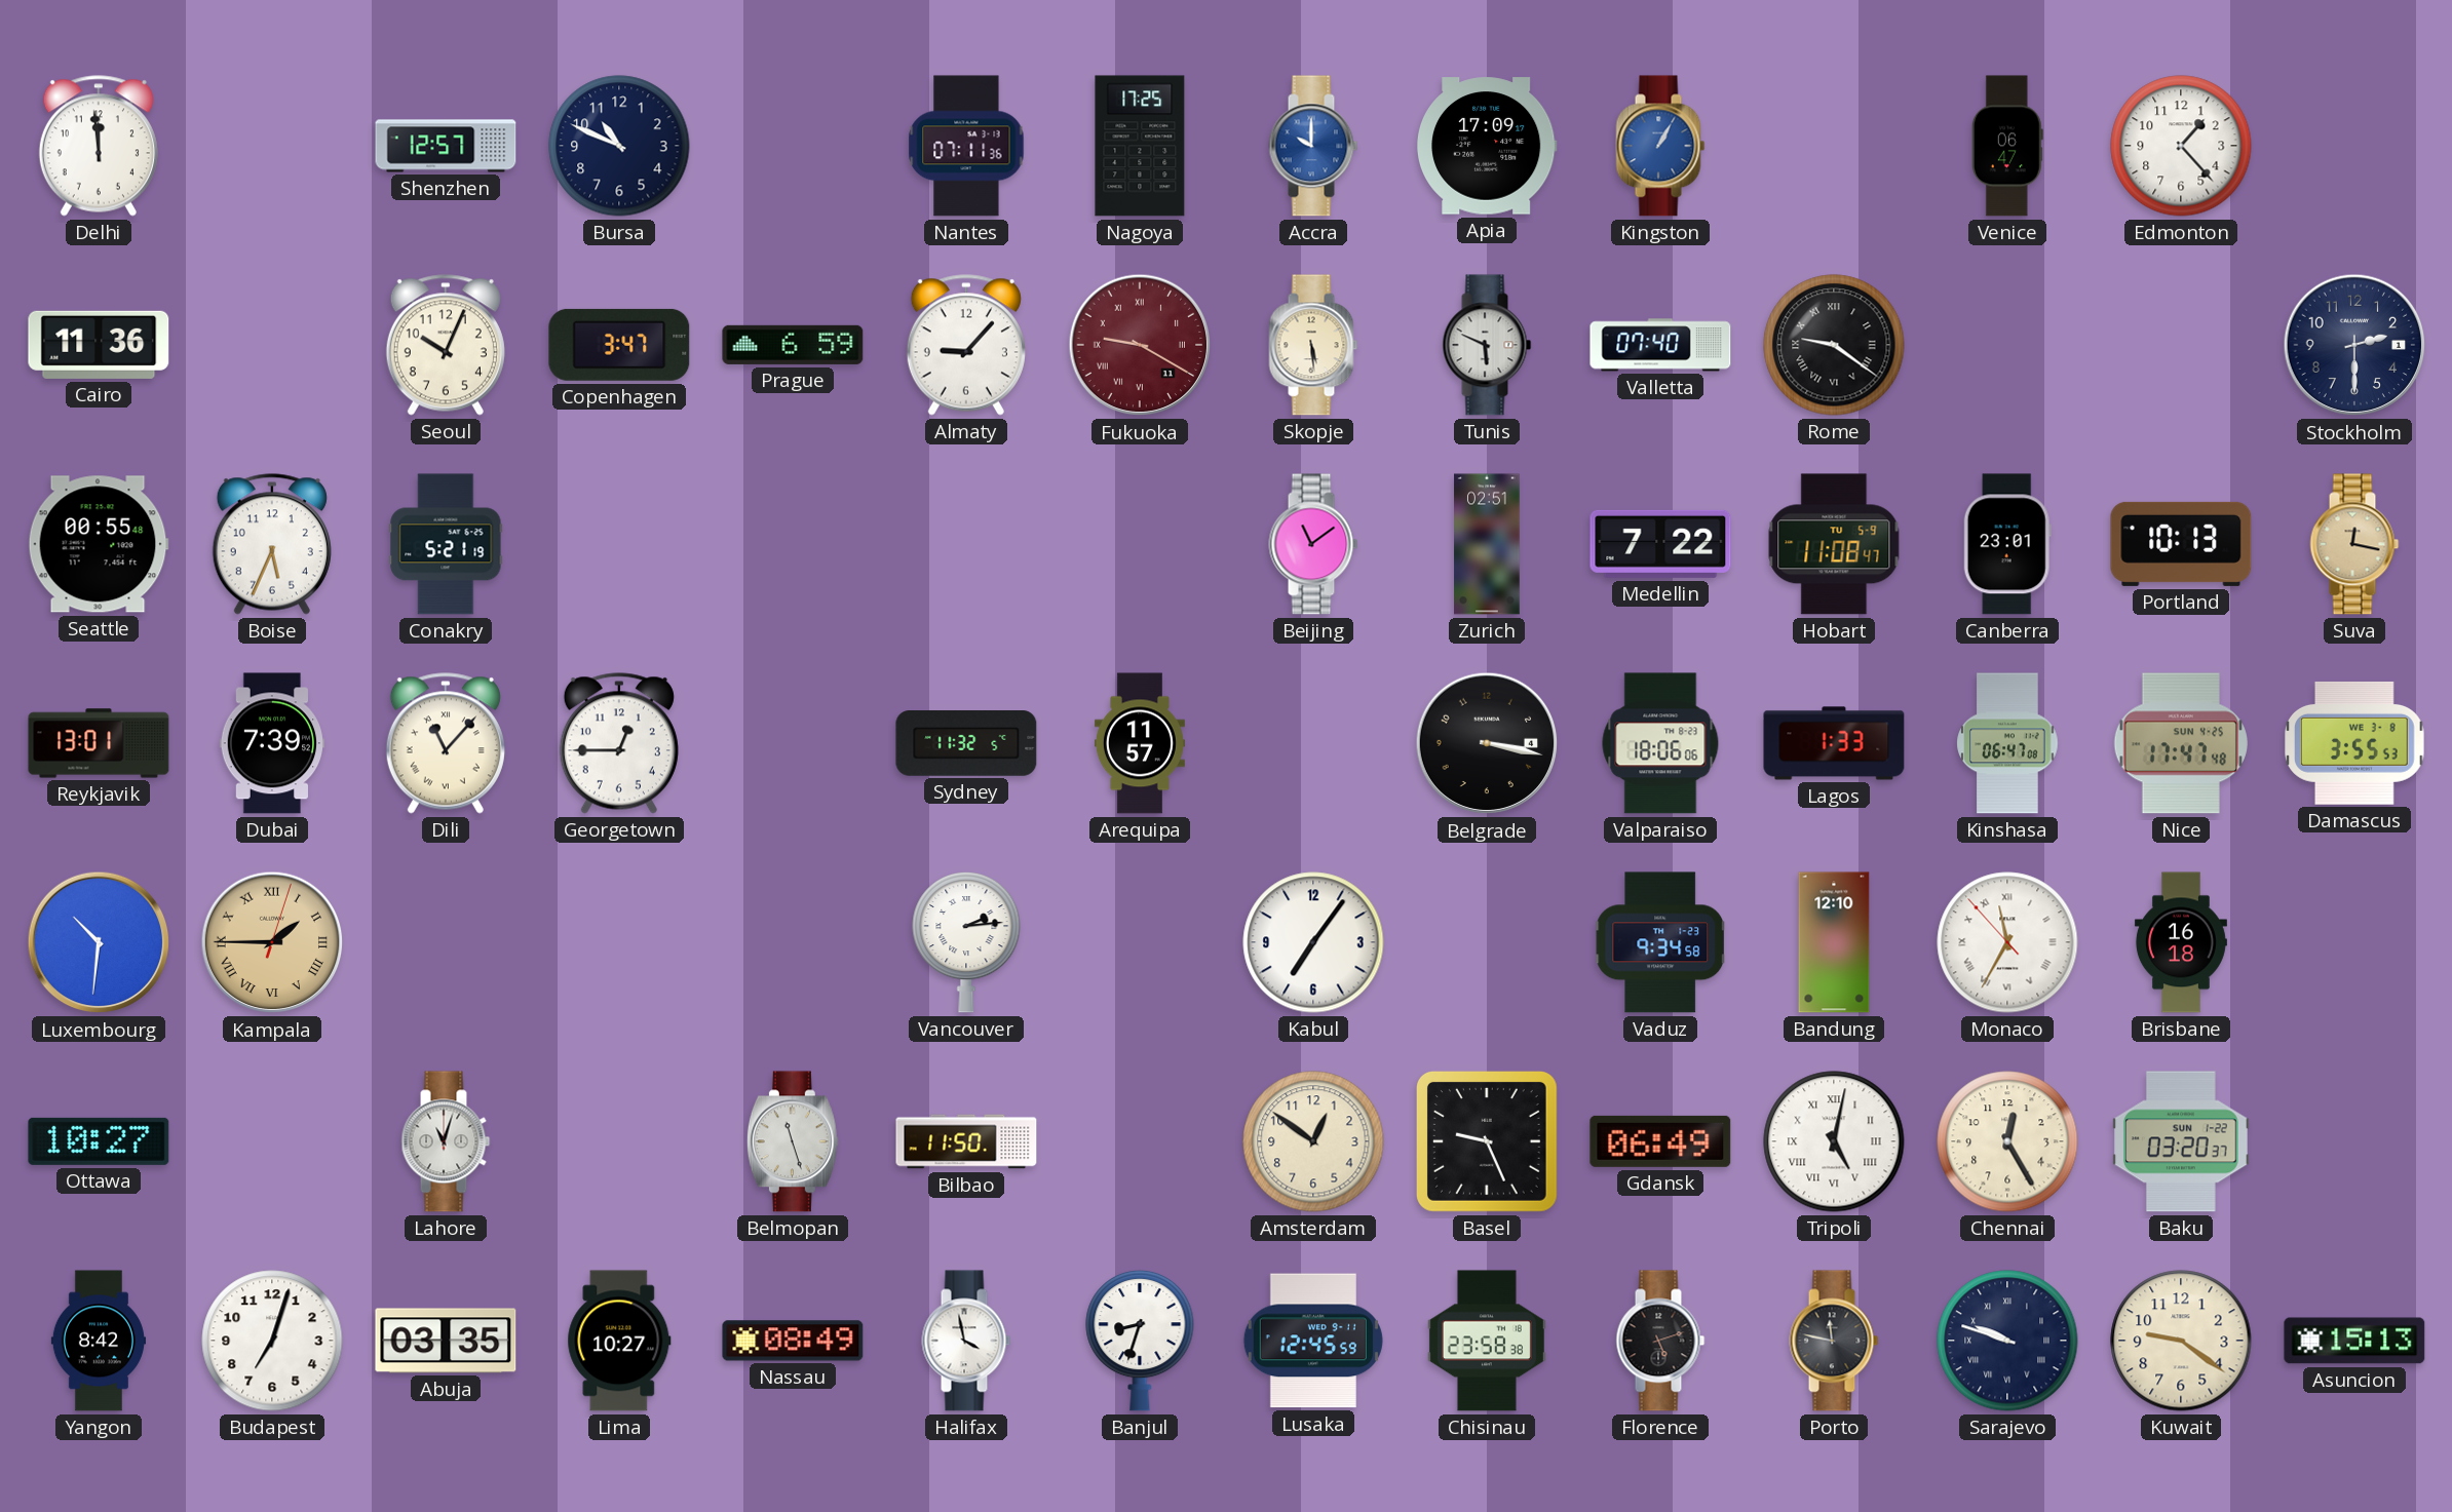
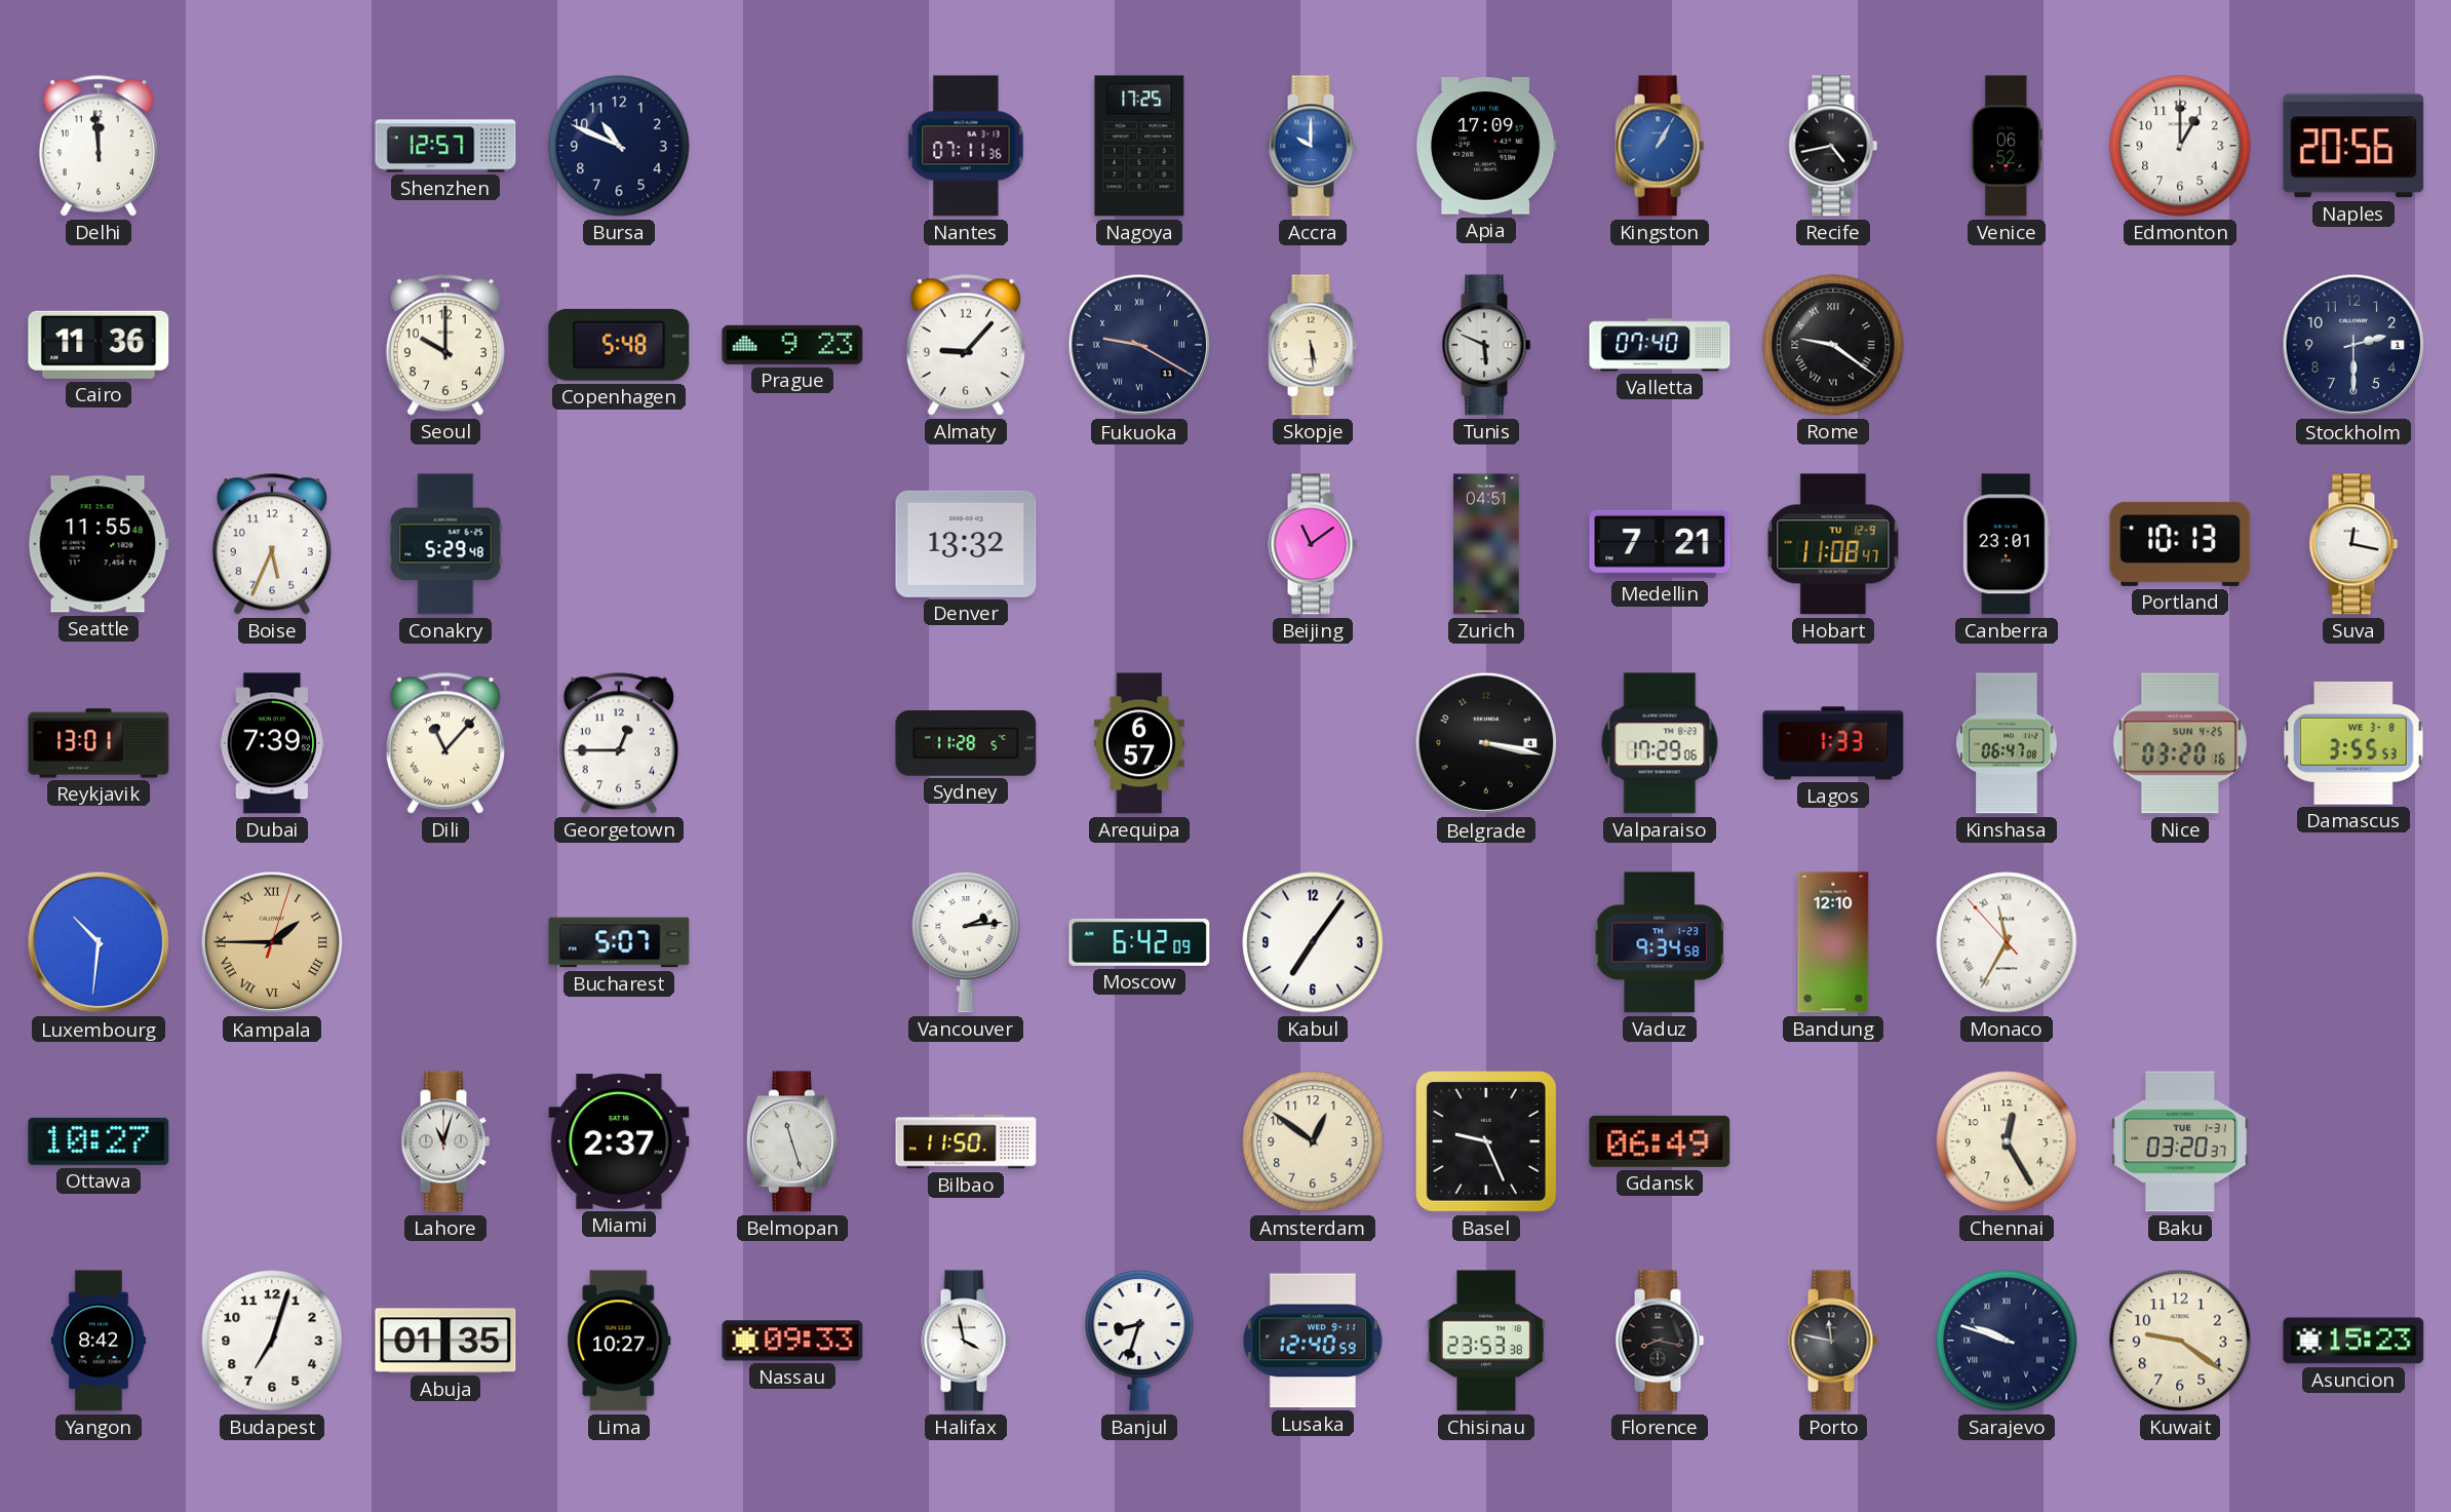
Recife: none -> 4:43
Venice: 06:47 -> 06:52
Edmonton: 1:23 -> 1:00
Naples: none -> 20:56
Seoul: 10:04 -> 10:00
Copenhagen: 3:47 -> 5:48
Prague: 6:59 -> 9:23
Fukuoka dial: burgundy -> navy
Seattle: 00:55 -> 11:55
Conakry: 5:21 -> 5:29
Denver: none -> 13:32
Zurich: 02:51 -> 04:51
Medellin: 7:22 -> 7:21
Hobart date: TU 5-9 -> TU 12-9
Suva dial: champagne -> white
Sydney: 11:32 -> 11:28
Arequipa: 11:57 -> 6:57
Valparaiso: 18:06 -> 17:29
Nice: 17:47 -> 03:20
Bucharest: none -> 5:07
Moscow: none -> 6:42
Brisbane: 16:18 -> none
Miami: none -> 2:37
Tripoli: 5:02 -> none
Baku date: SUN 1-22 -> TUE 1-31
Abuja: 03:35 -> 01:35
Nassau: 08:49 -> 09:33
Lusaka: 12:45 -> 12:40
Chisinau: 23:58 -> 23:53
Florence: 5:12 -> 8:17
Asuncion: 15:13 -> 15:23
